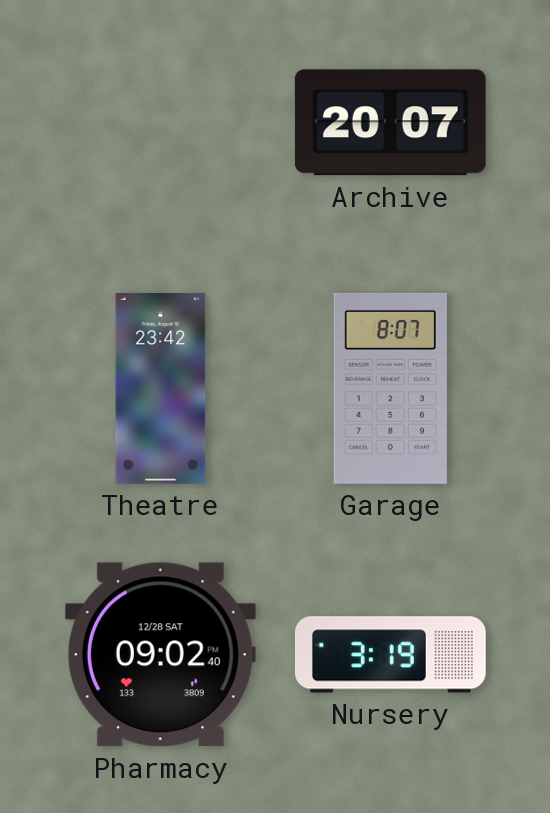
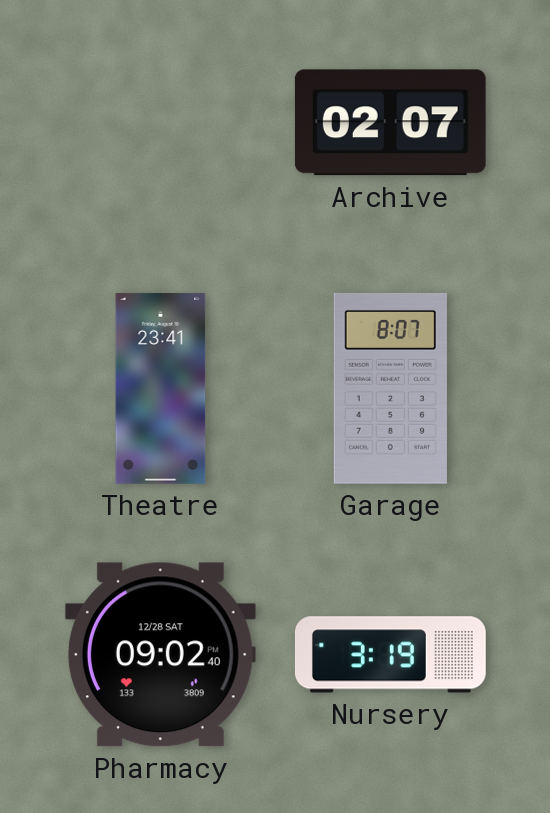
Archive: 20:07 -> 02:07
Theatre: 23:42 -> 23:41
